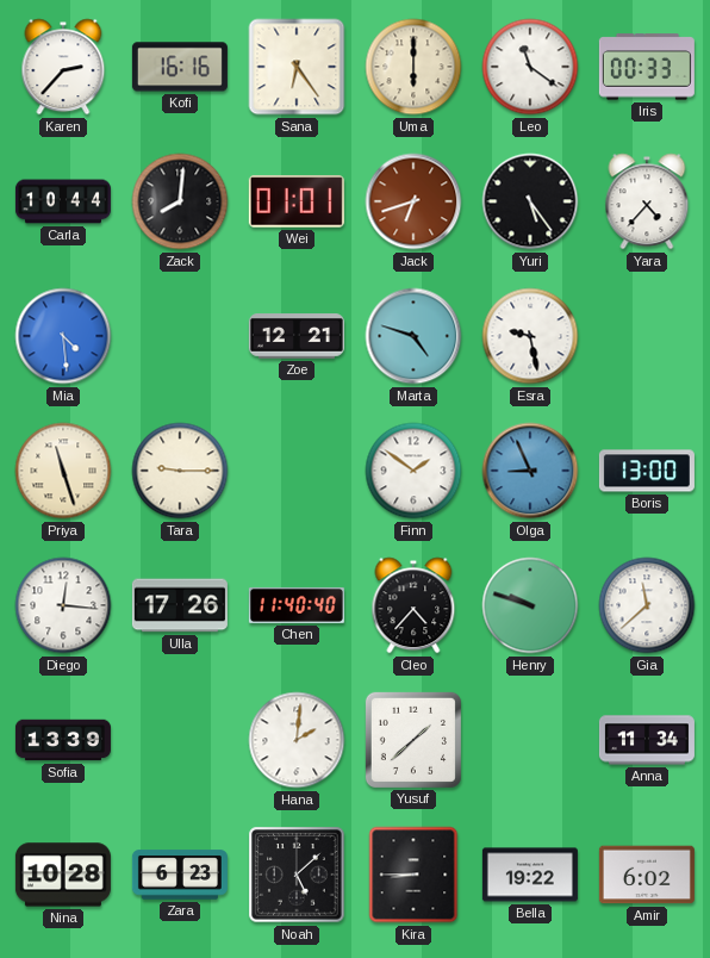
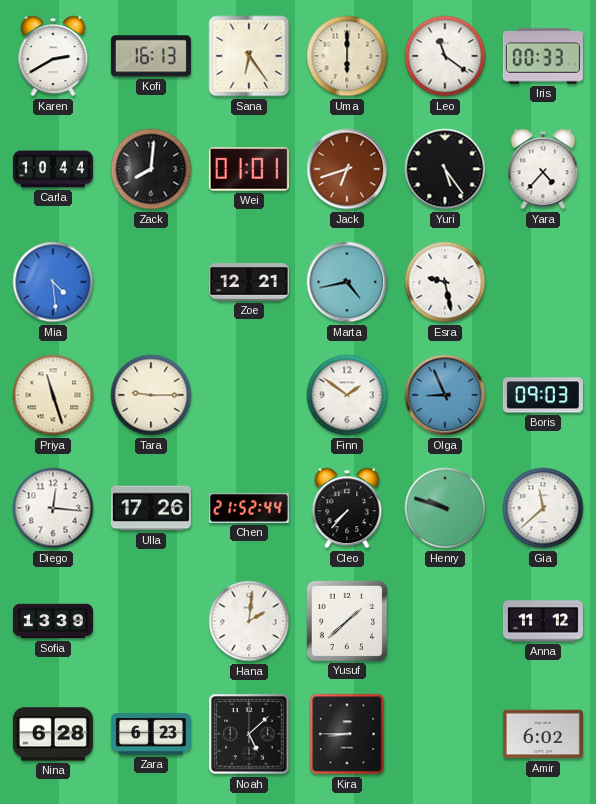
Karen: 2:37 -> 2:40
Kofi: 16:16 -> 16:13
Marta: 4:48 -> 4:43
Boris: 13:00 -> 09:03
Chen: 11:40 -> 21:52
Cleo: 4:37 -> 7:37
Anna: 11:34 -> 11:12
Nina: 10:28 -> 6:28
Bella: 19:22 -> none
